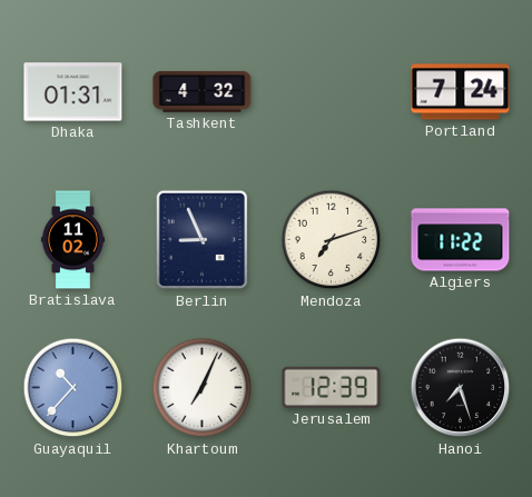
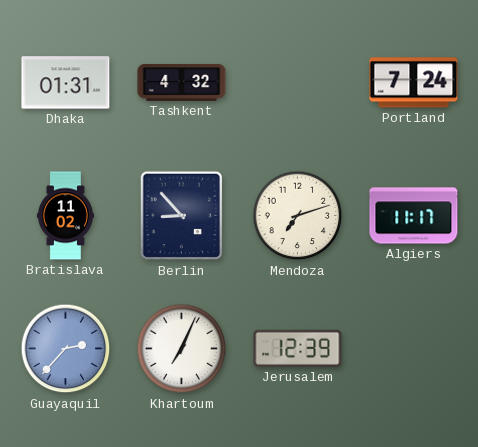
Berlin: 8:56 -> 8:53
Algiers: 11:22 -> 11:17
Guayaquil: 10:37 -> 2:37
Hanoi: 7:27 -> none
